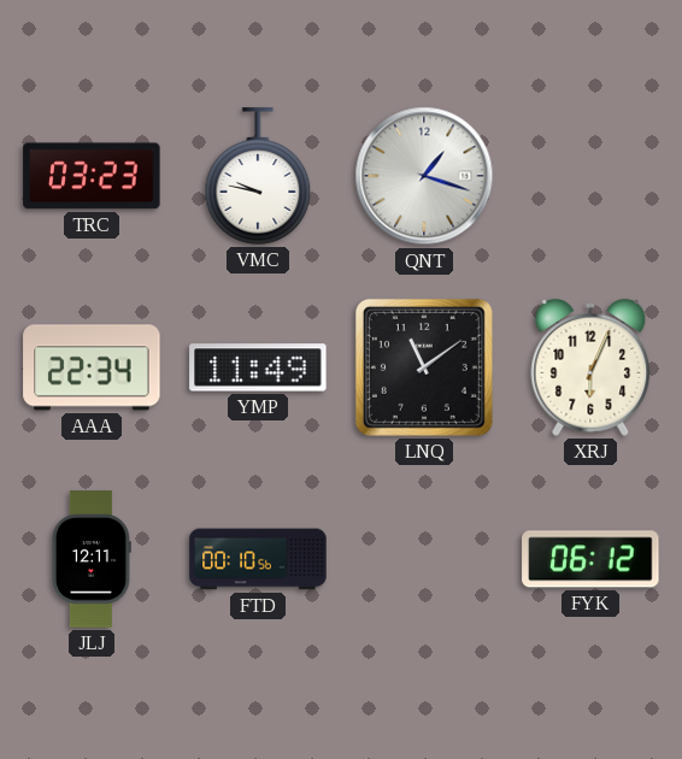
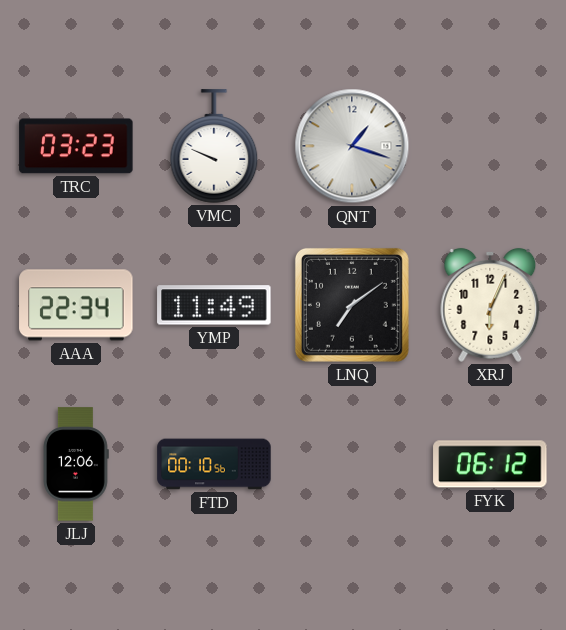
VMC: 9:47 -> 9:49
LNQ: 11:09 -> 7:09
JLJ: 12:11 -> 12:06
